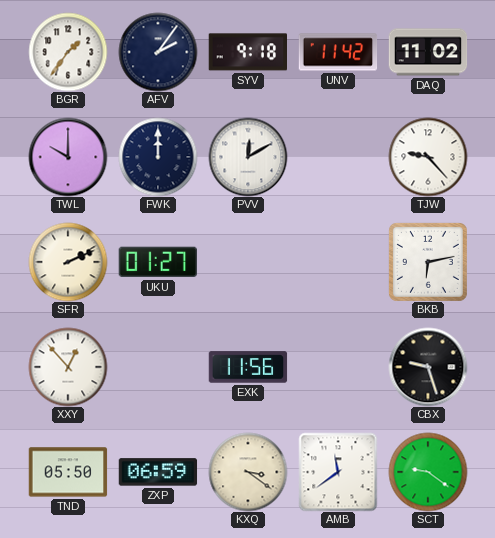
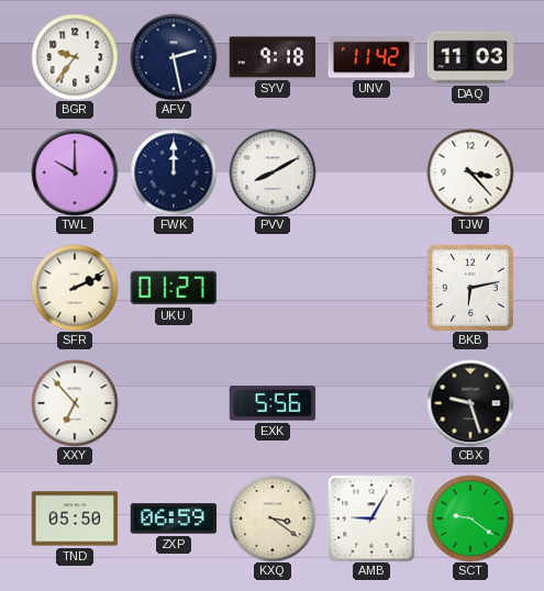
BGR: 1:36 -> 9:36
AFV: 2:06 -> 2:28
DAQ: 11:02 -> 11:03
PVV: 12:10 -> 8:10
TJW: 9:23 -> 3:23
XXY: 12:53 -> 6:53
EXK: 11:56 -> 5:56
AMB: 11:39 -> 9:05
